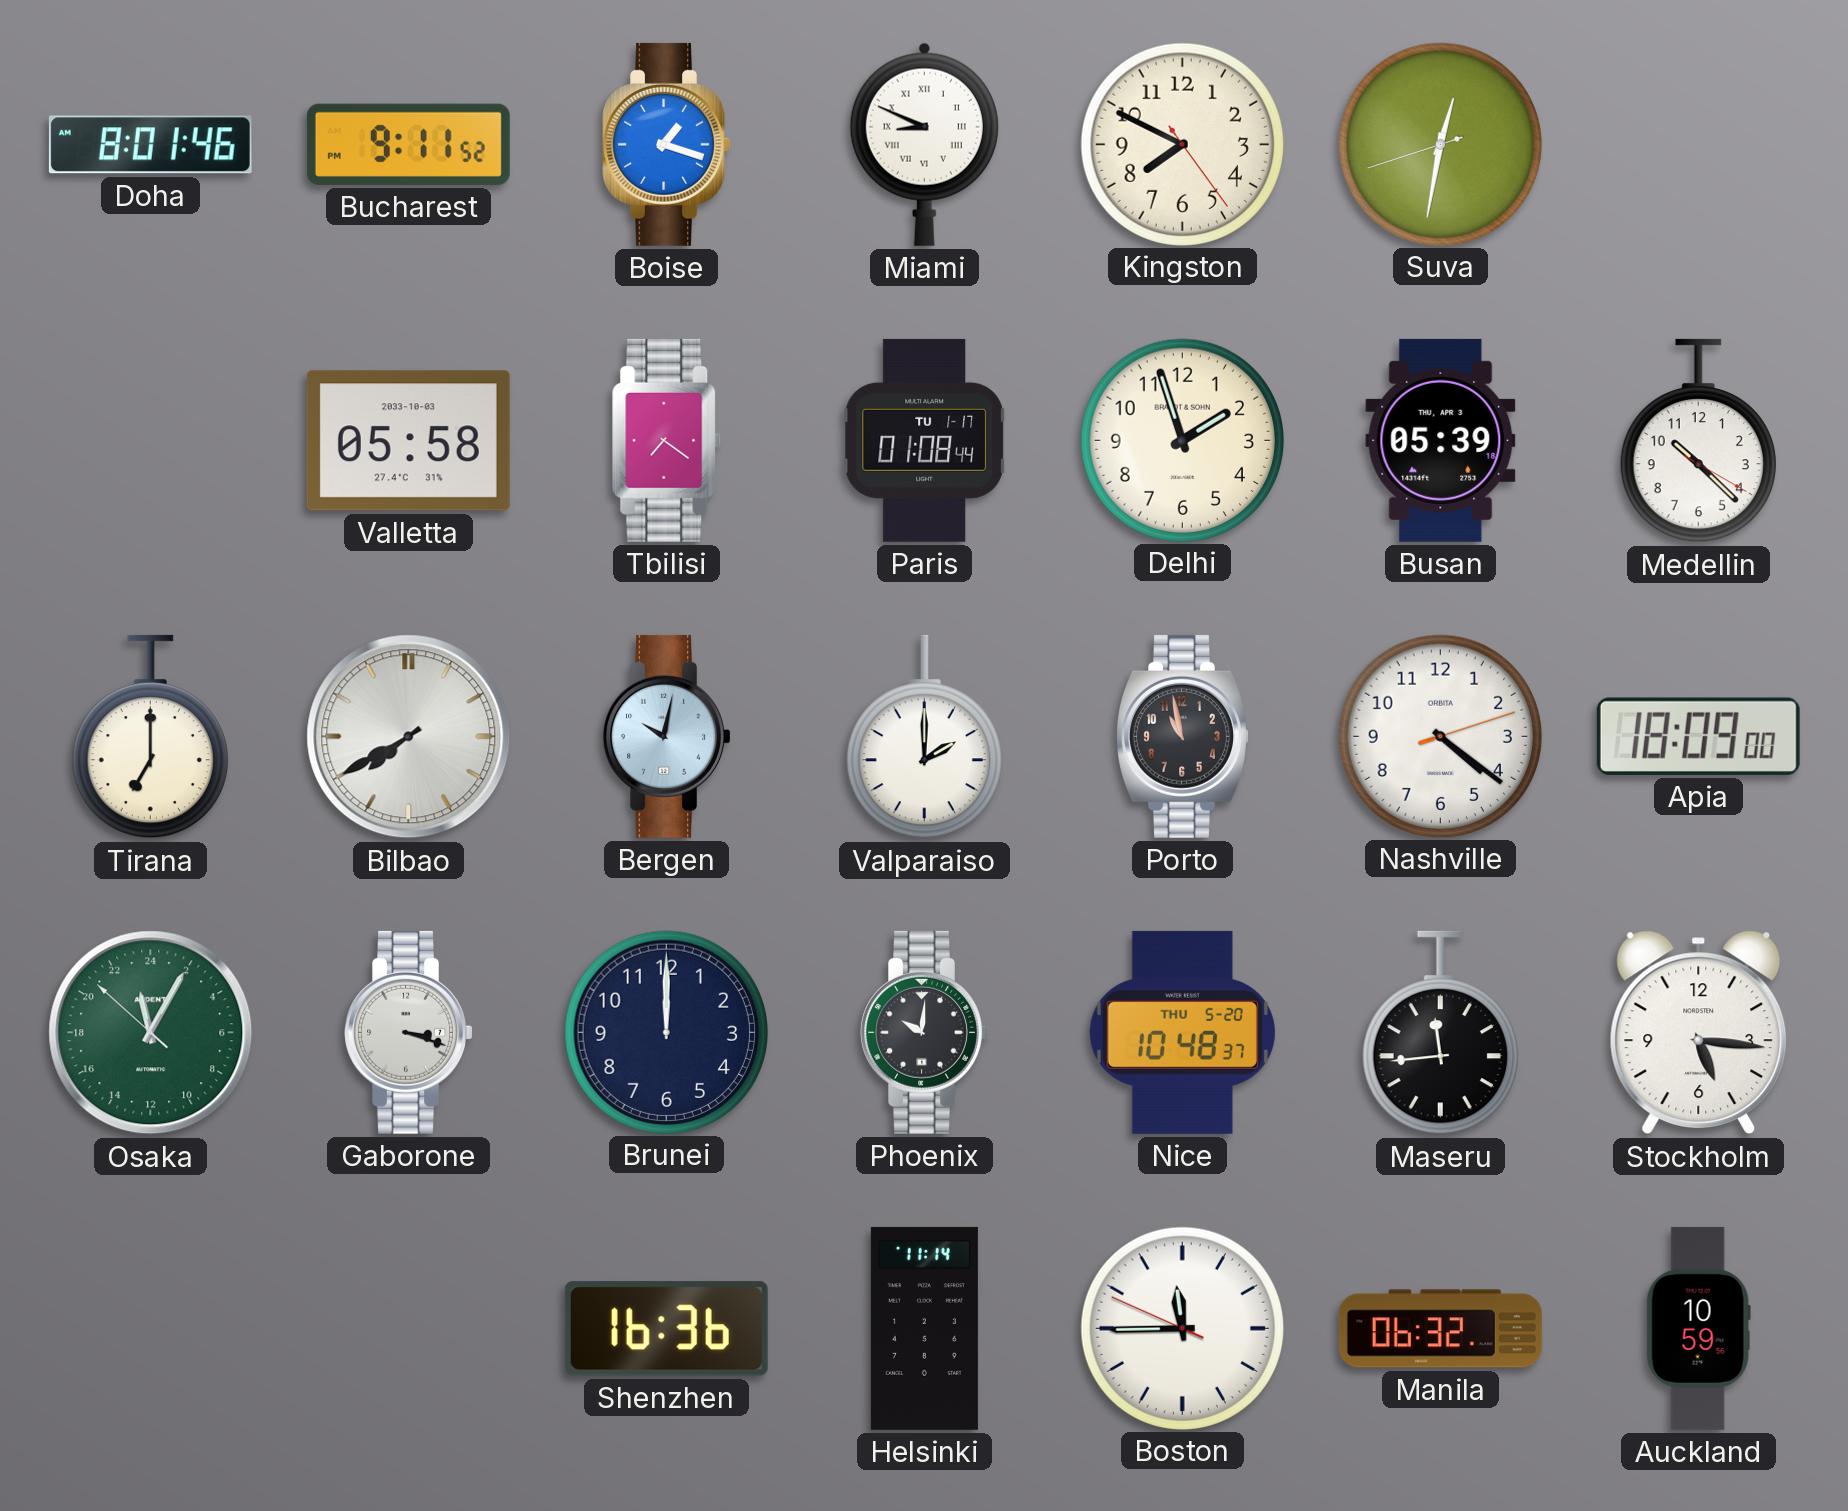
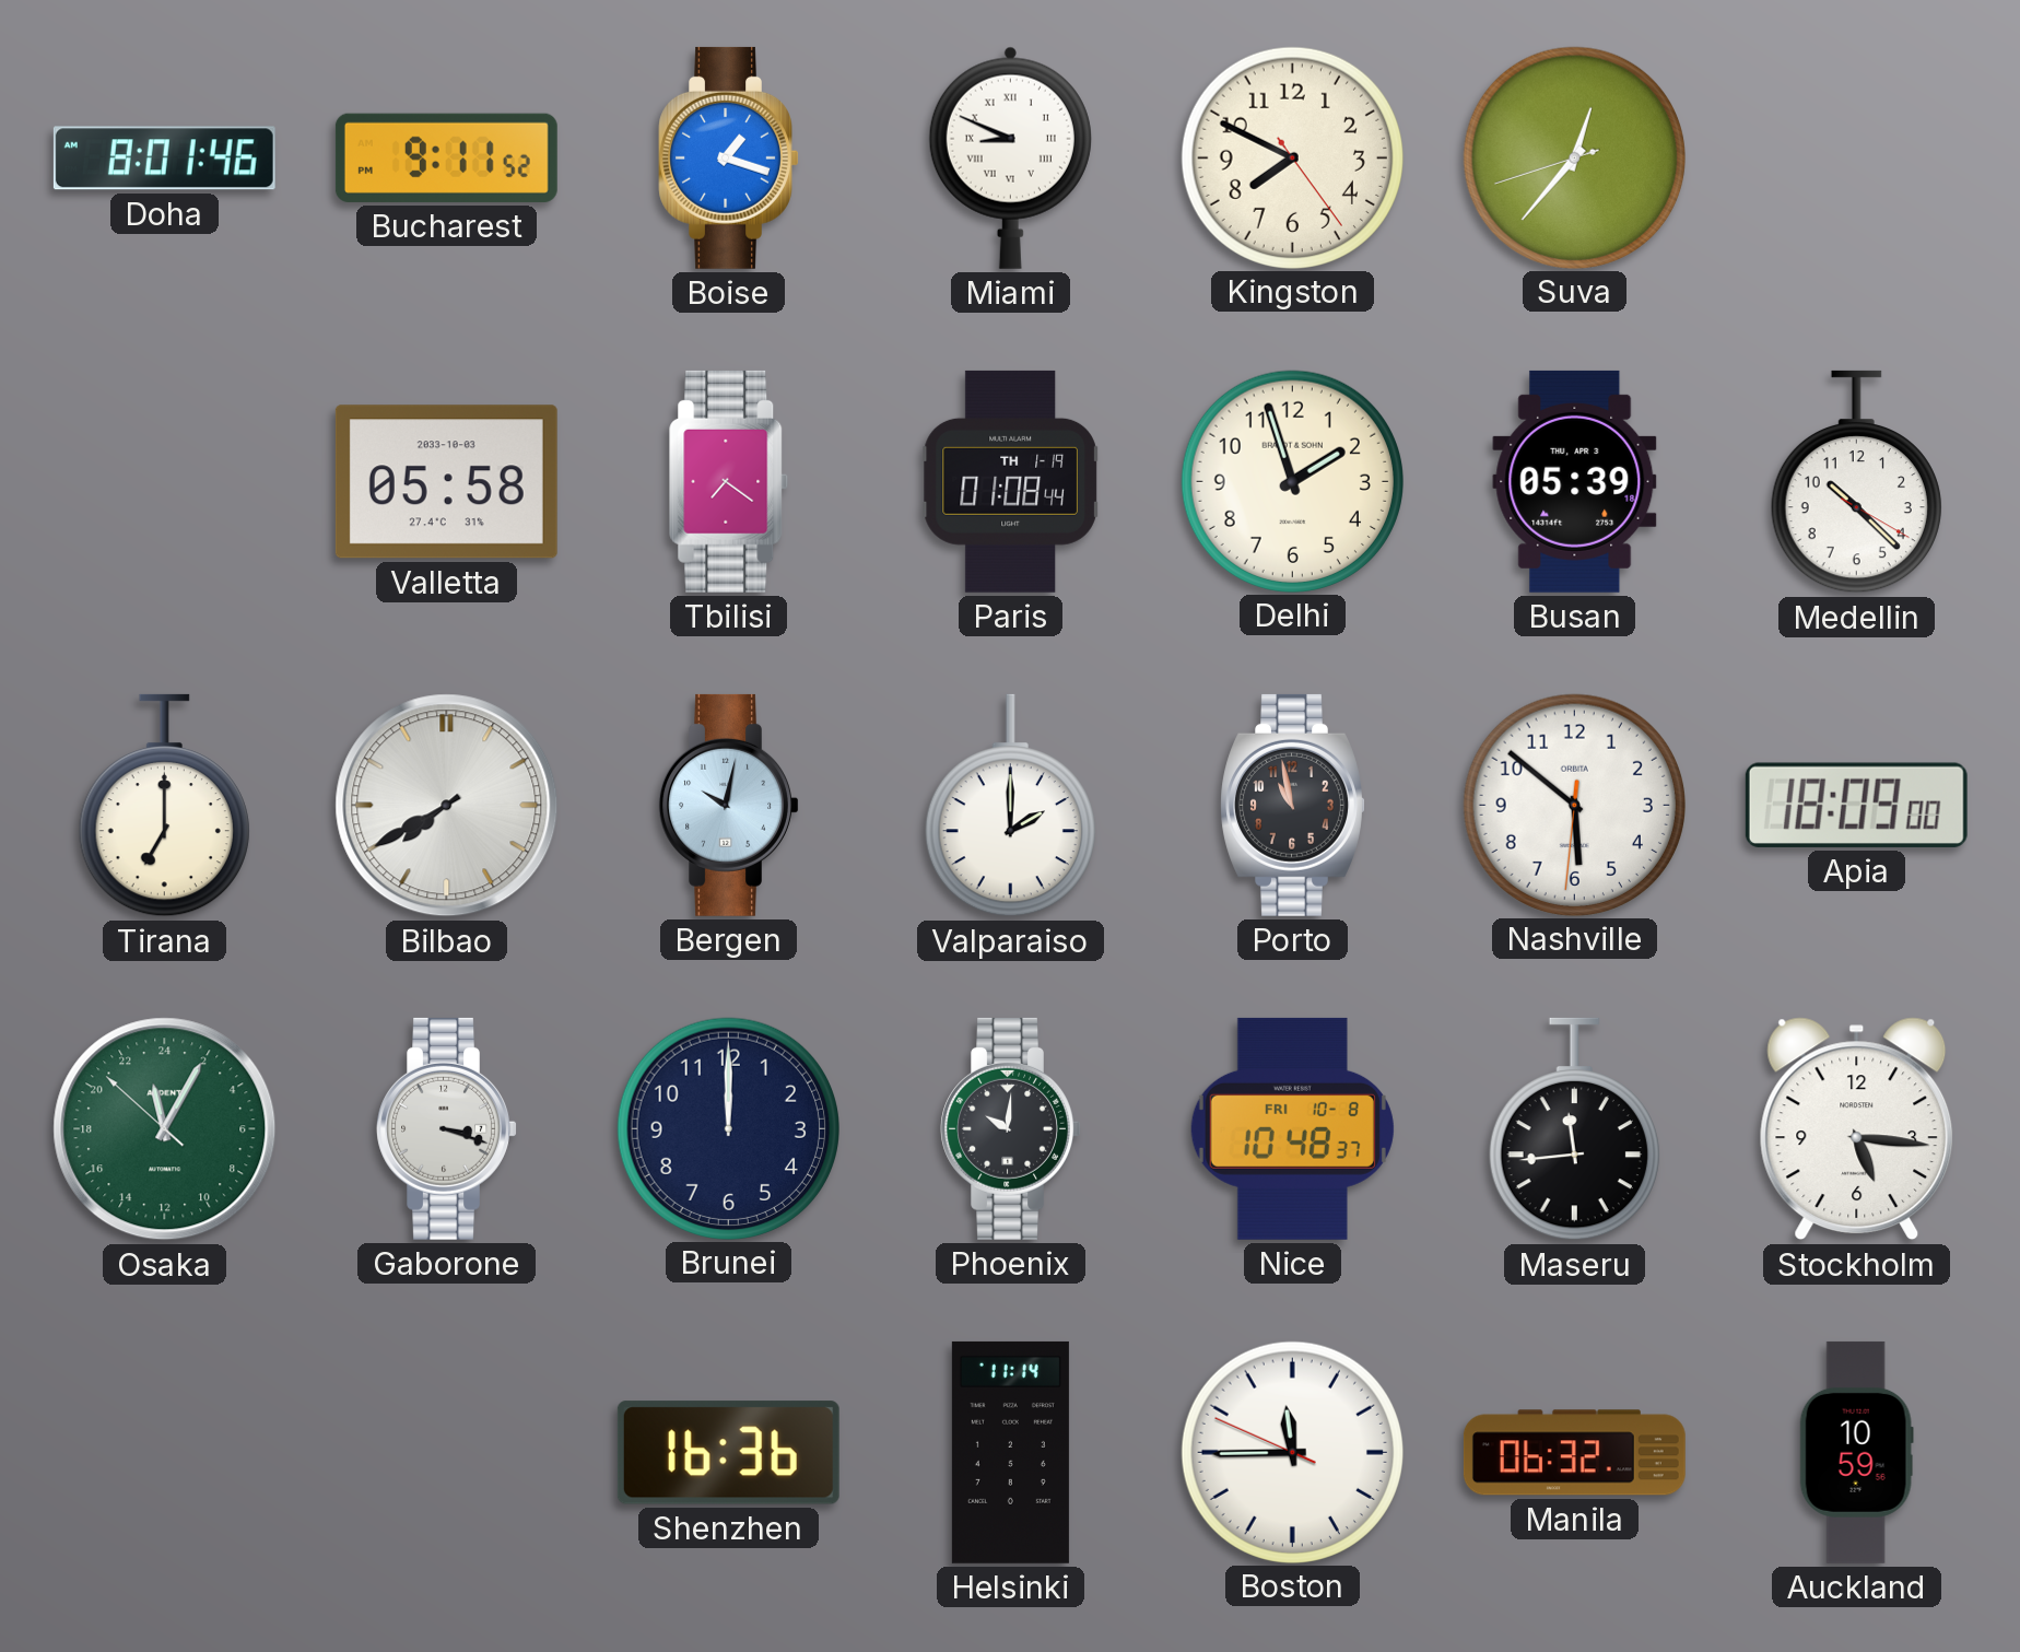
Suva: 12:31 -> 12:36
Paris date: TU 1-17 -> TH 1-19
Nashville: 4:21 -> 5:51
Nice date: THU 5-20 -> FRI 10-8
